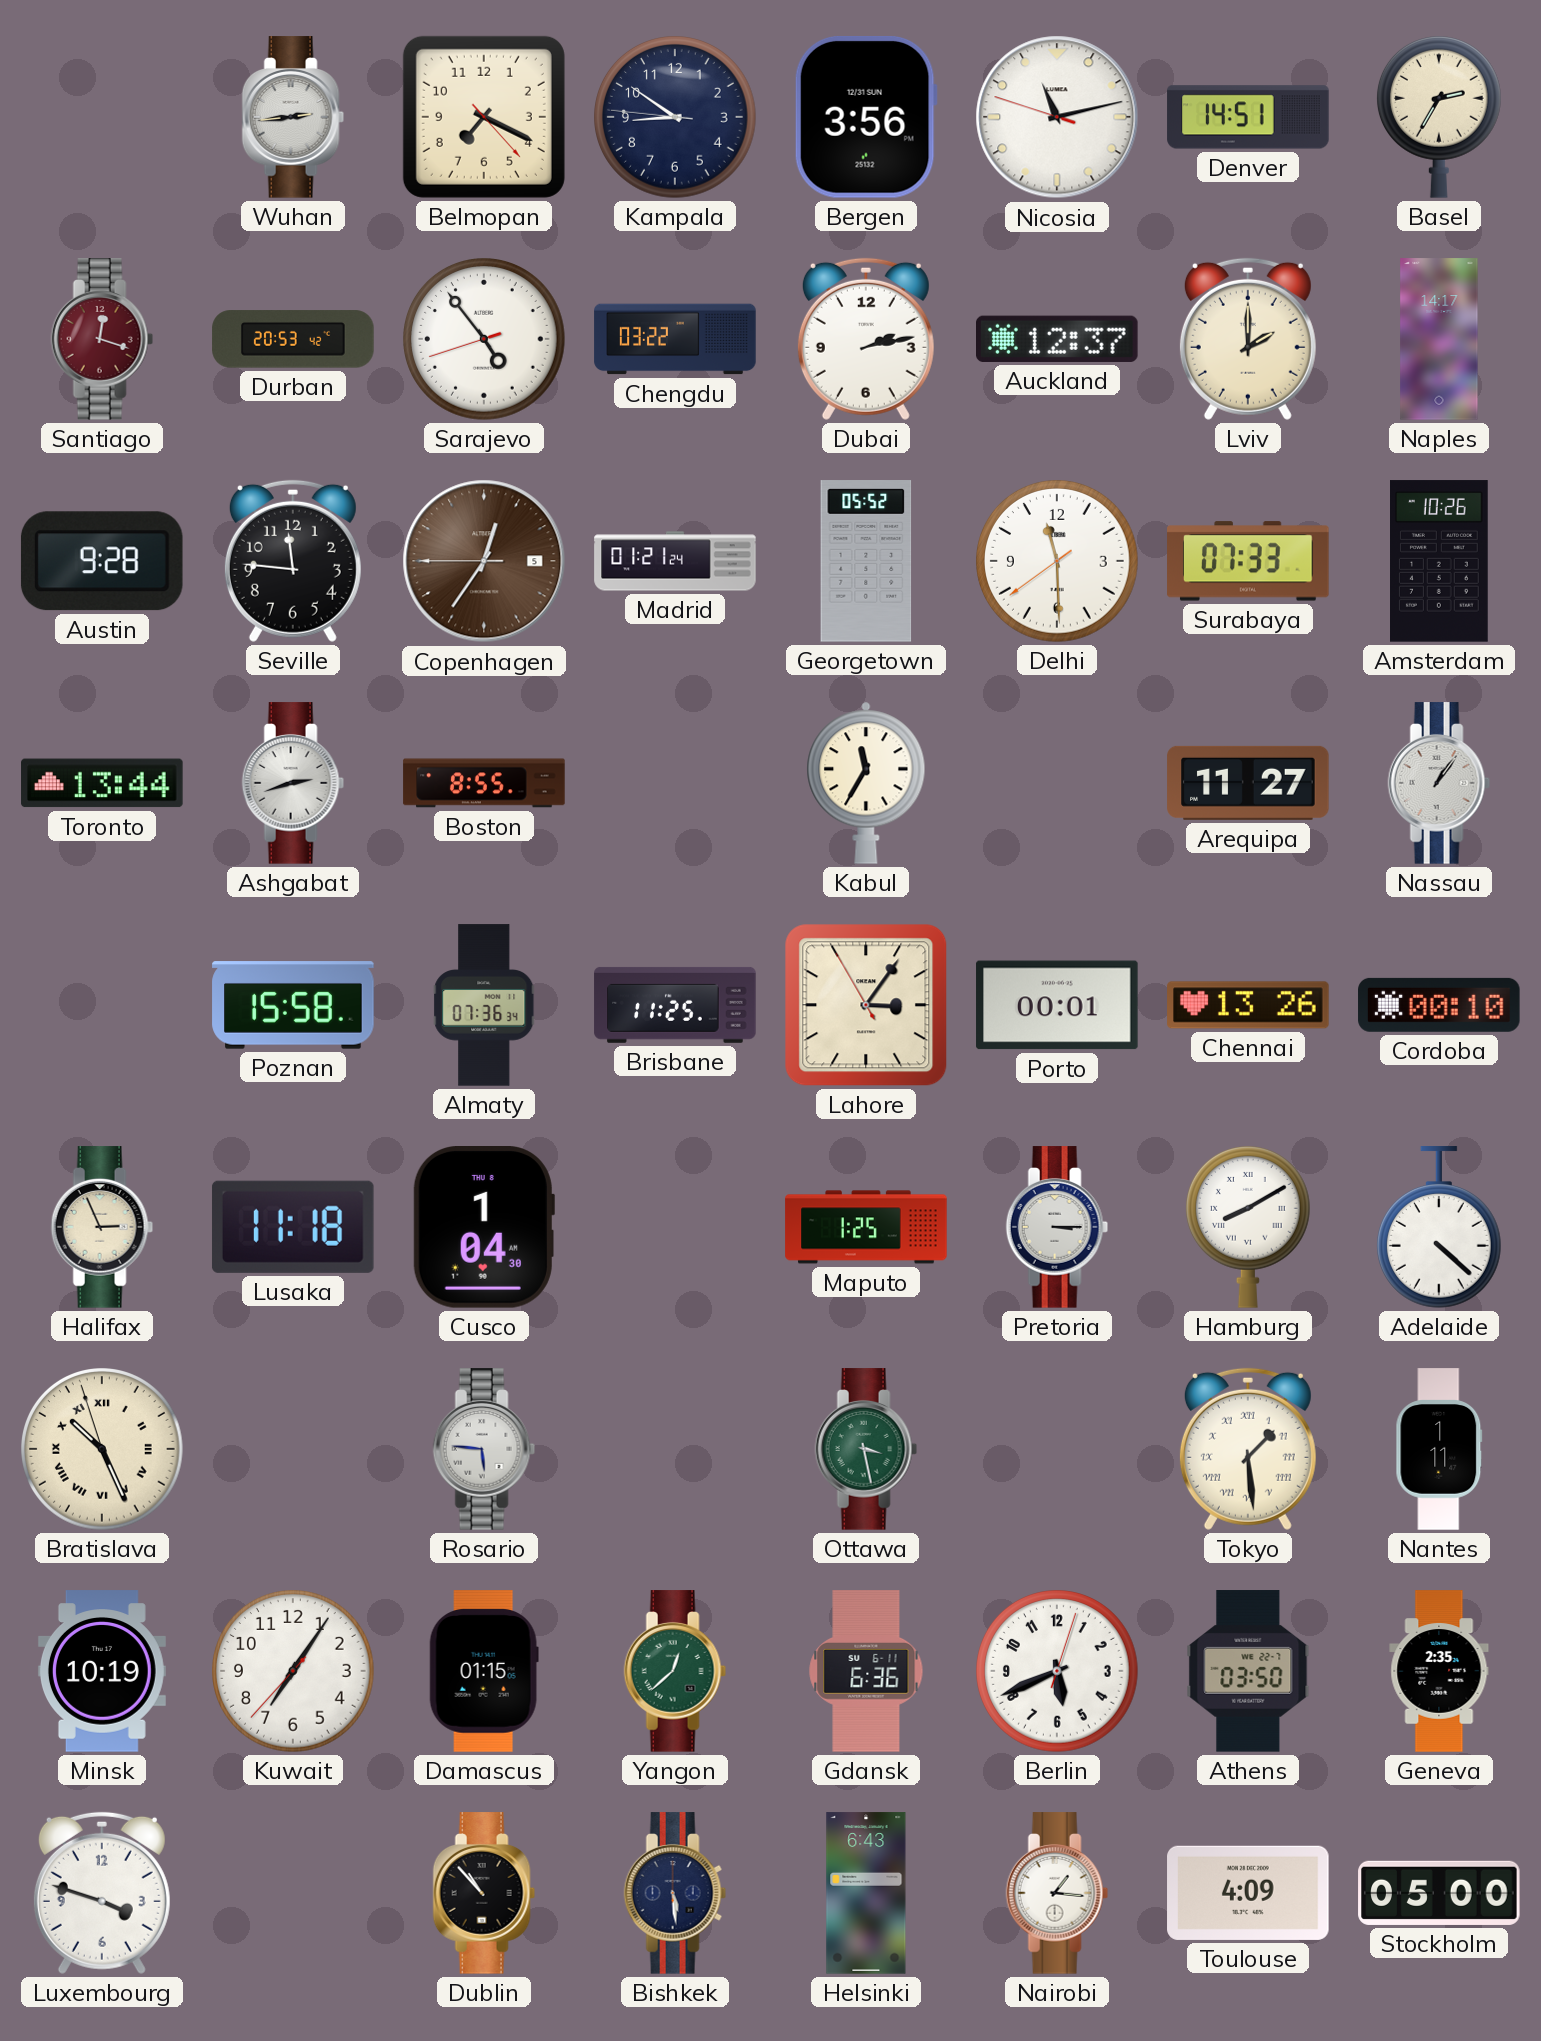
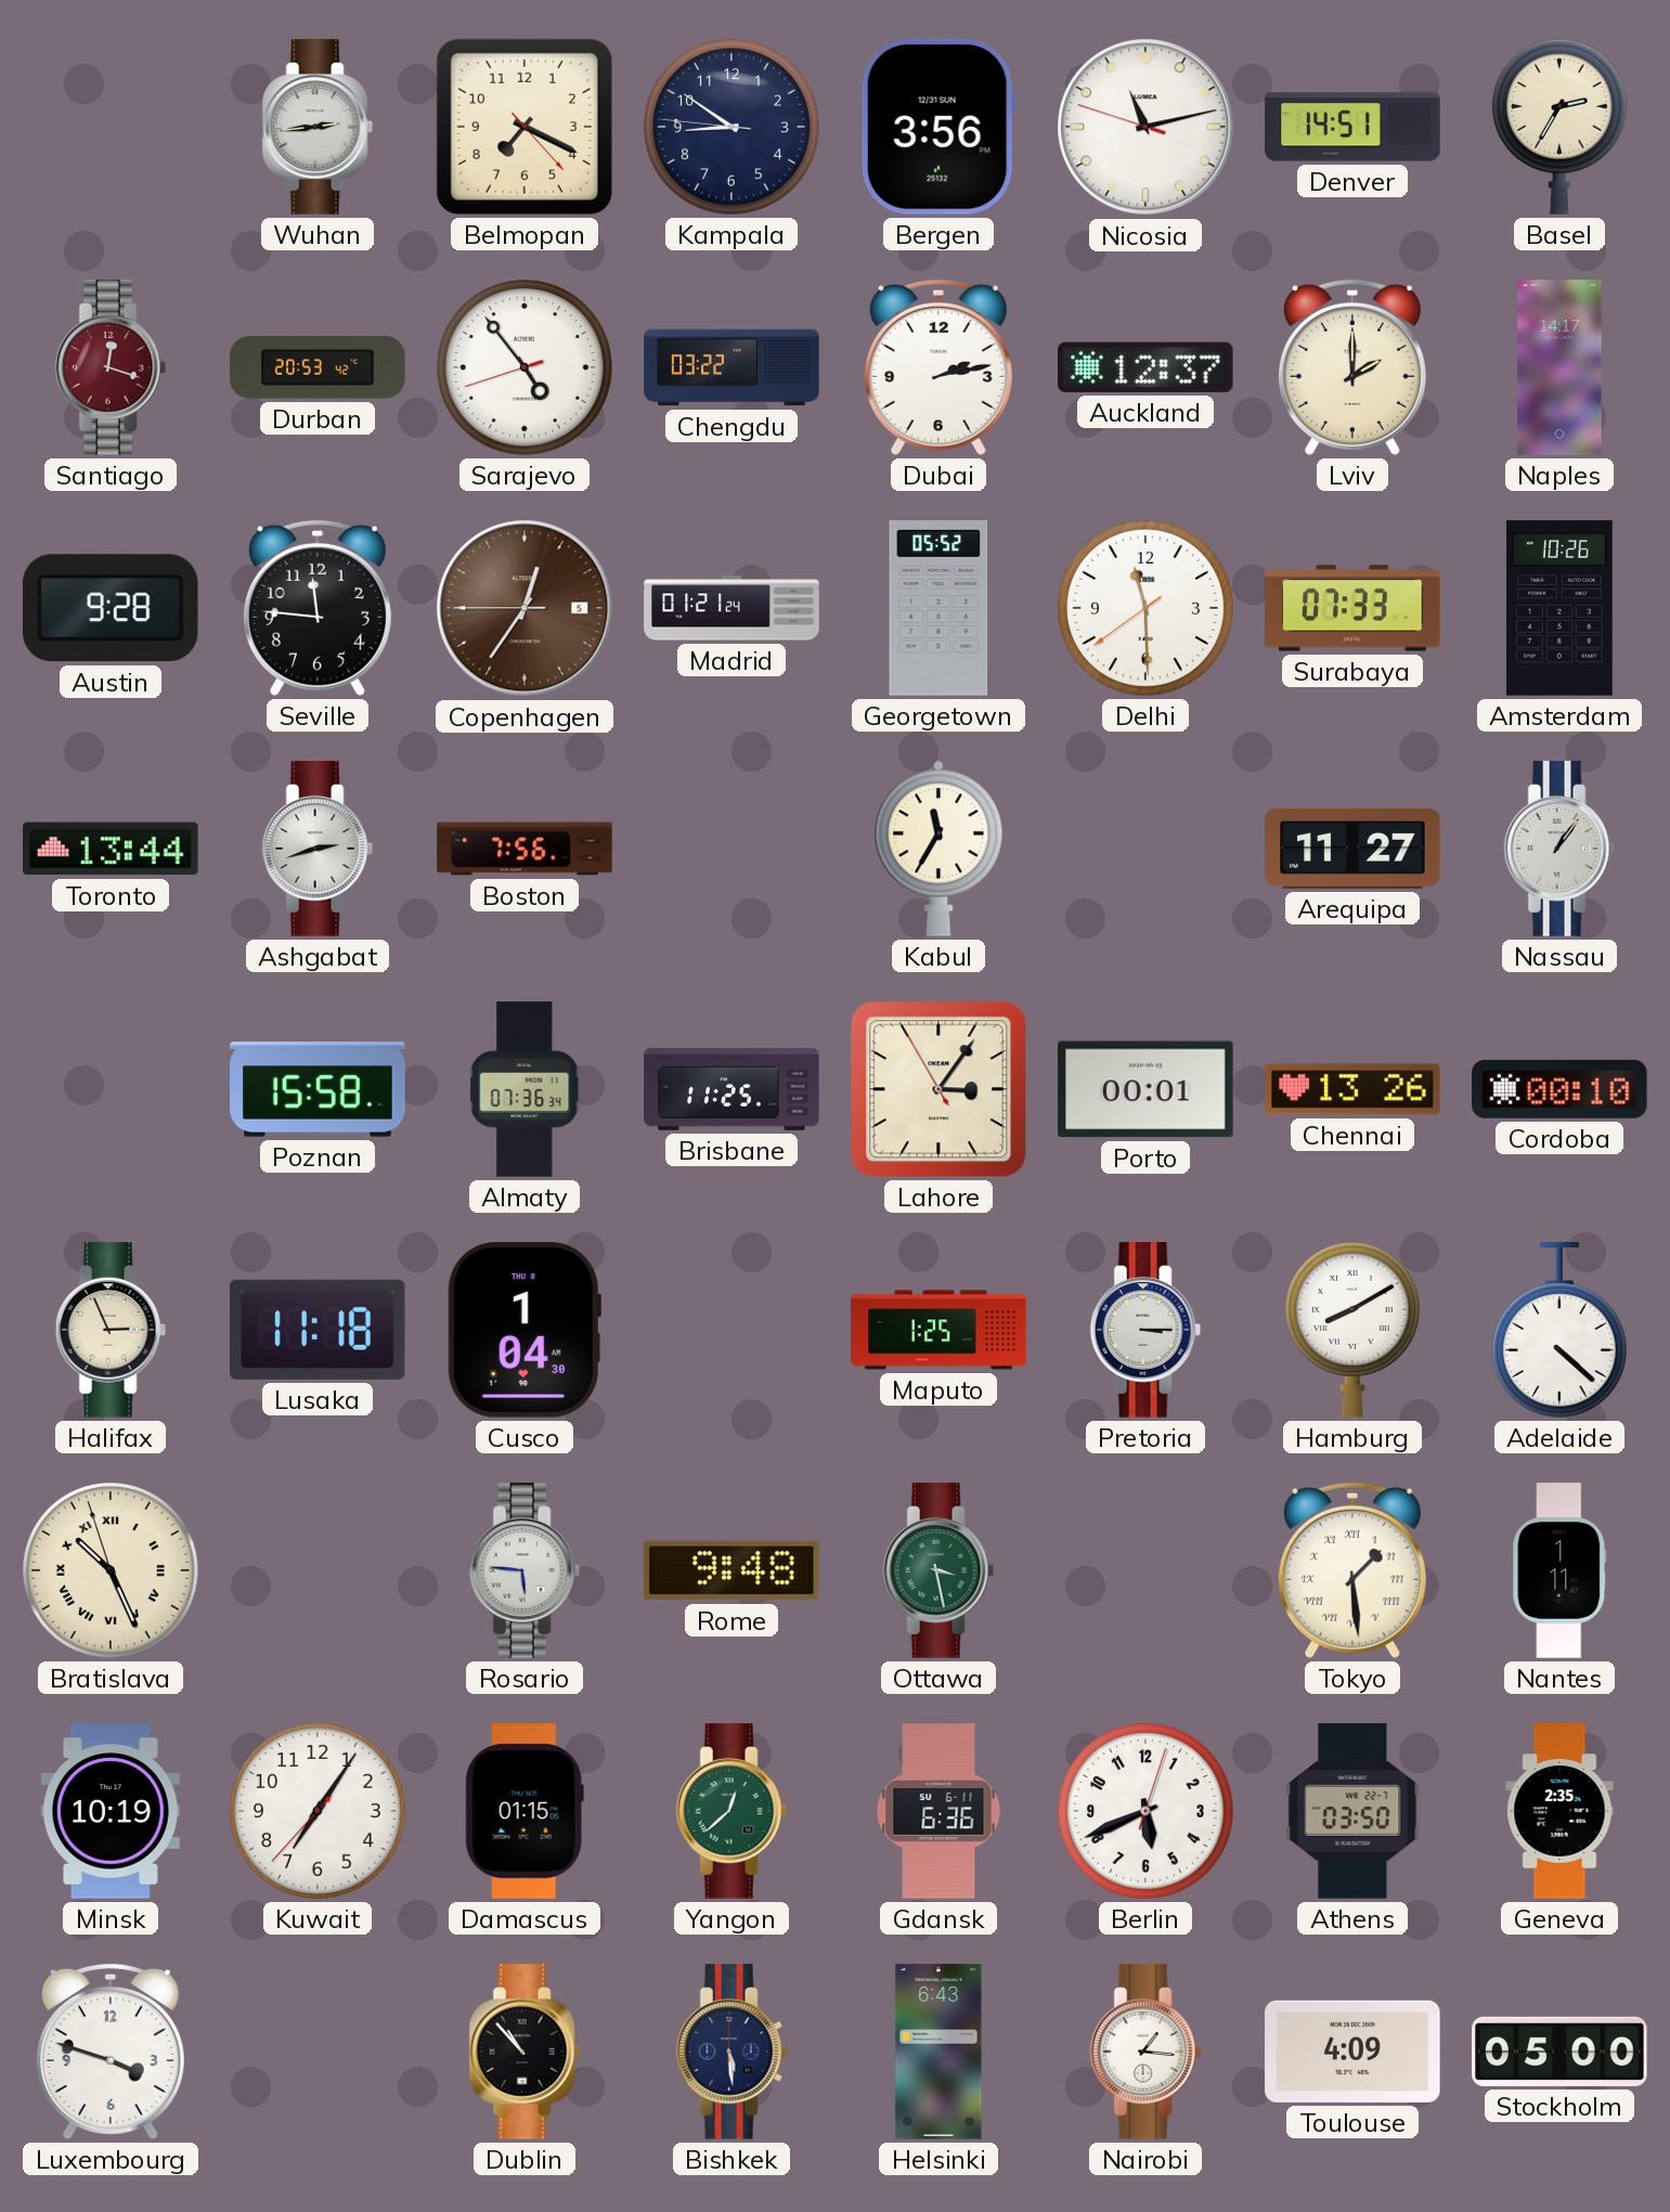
Boston: 8:55 -> 7:56
Rome: none -> 9:48
